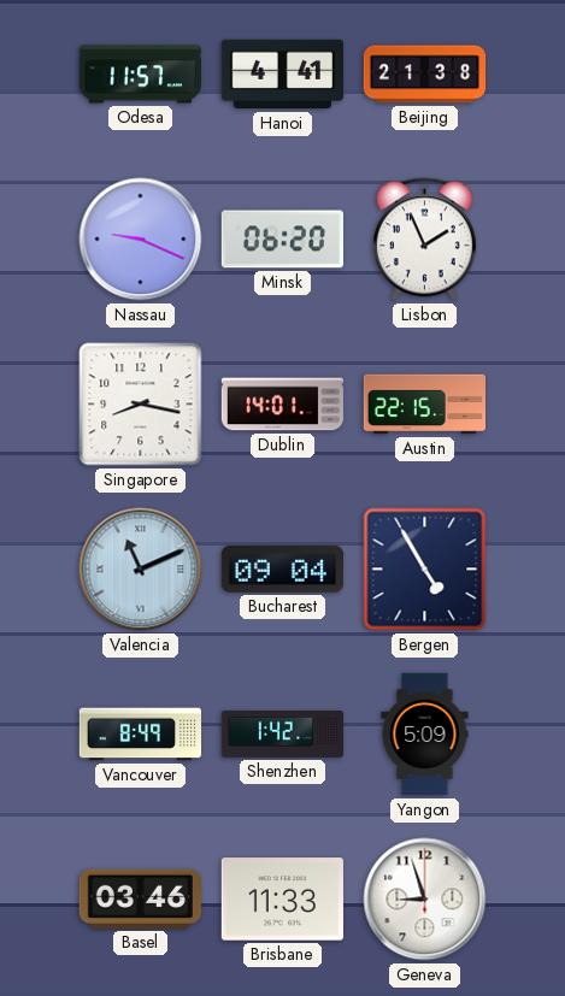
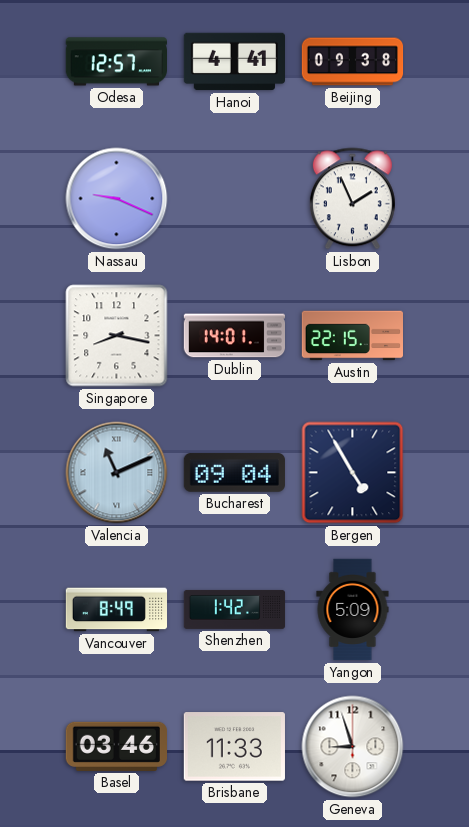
Odesa: 11:57 -> 12:57
Beijing: 21:38 -> 09:38
Minsk: 06:20 -> none
